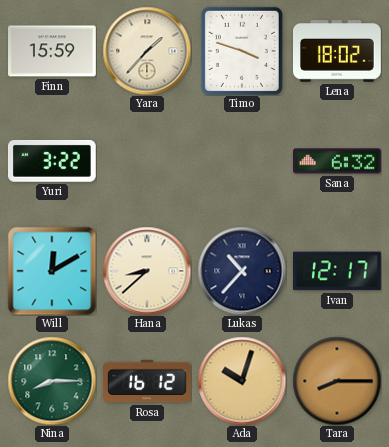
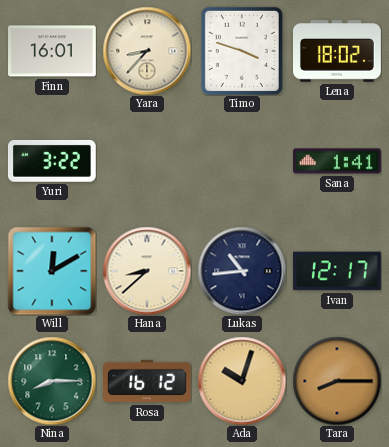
Finn: 15:59 -> 16:01
Yara: 1:37 -> 8:37
Sana: 6:32 -> 1:41
Lukas: 10:37 -> 10:44
